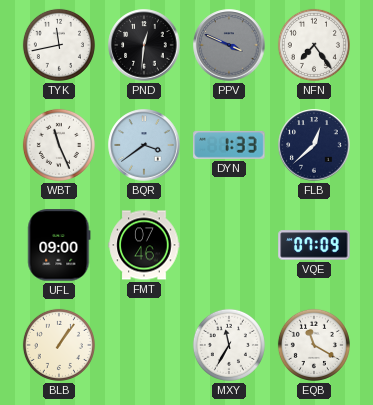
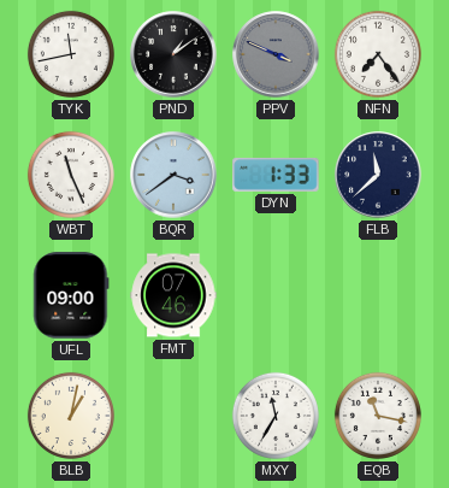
PND: 12:31 -> 1:09
FLB: 12:38 -> 11:38
VQE: 07:09 -> none
BLB: 1:06 -> 1:02
EQB: 11:20 -> 11:17
